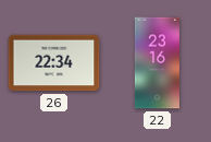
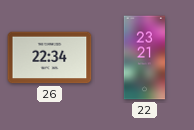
22: 23:16 -> 23:21
